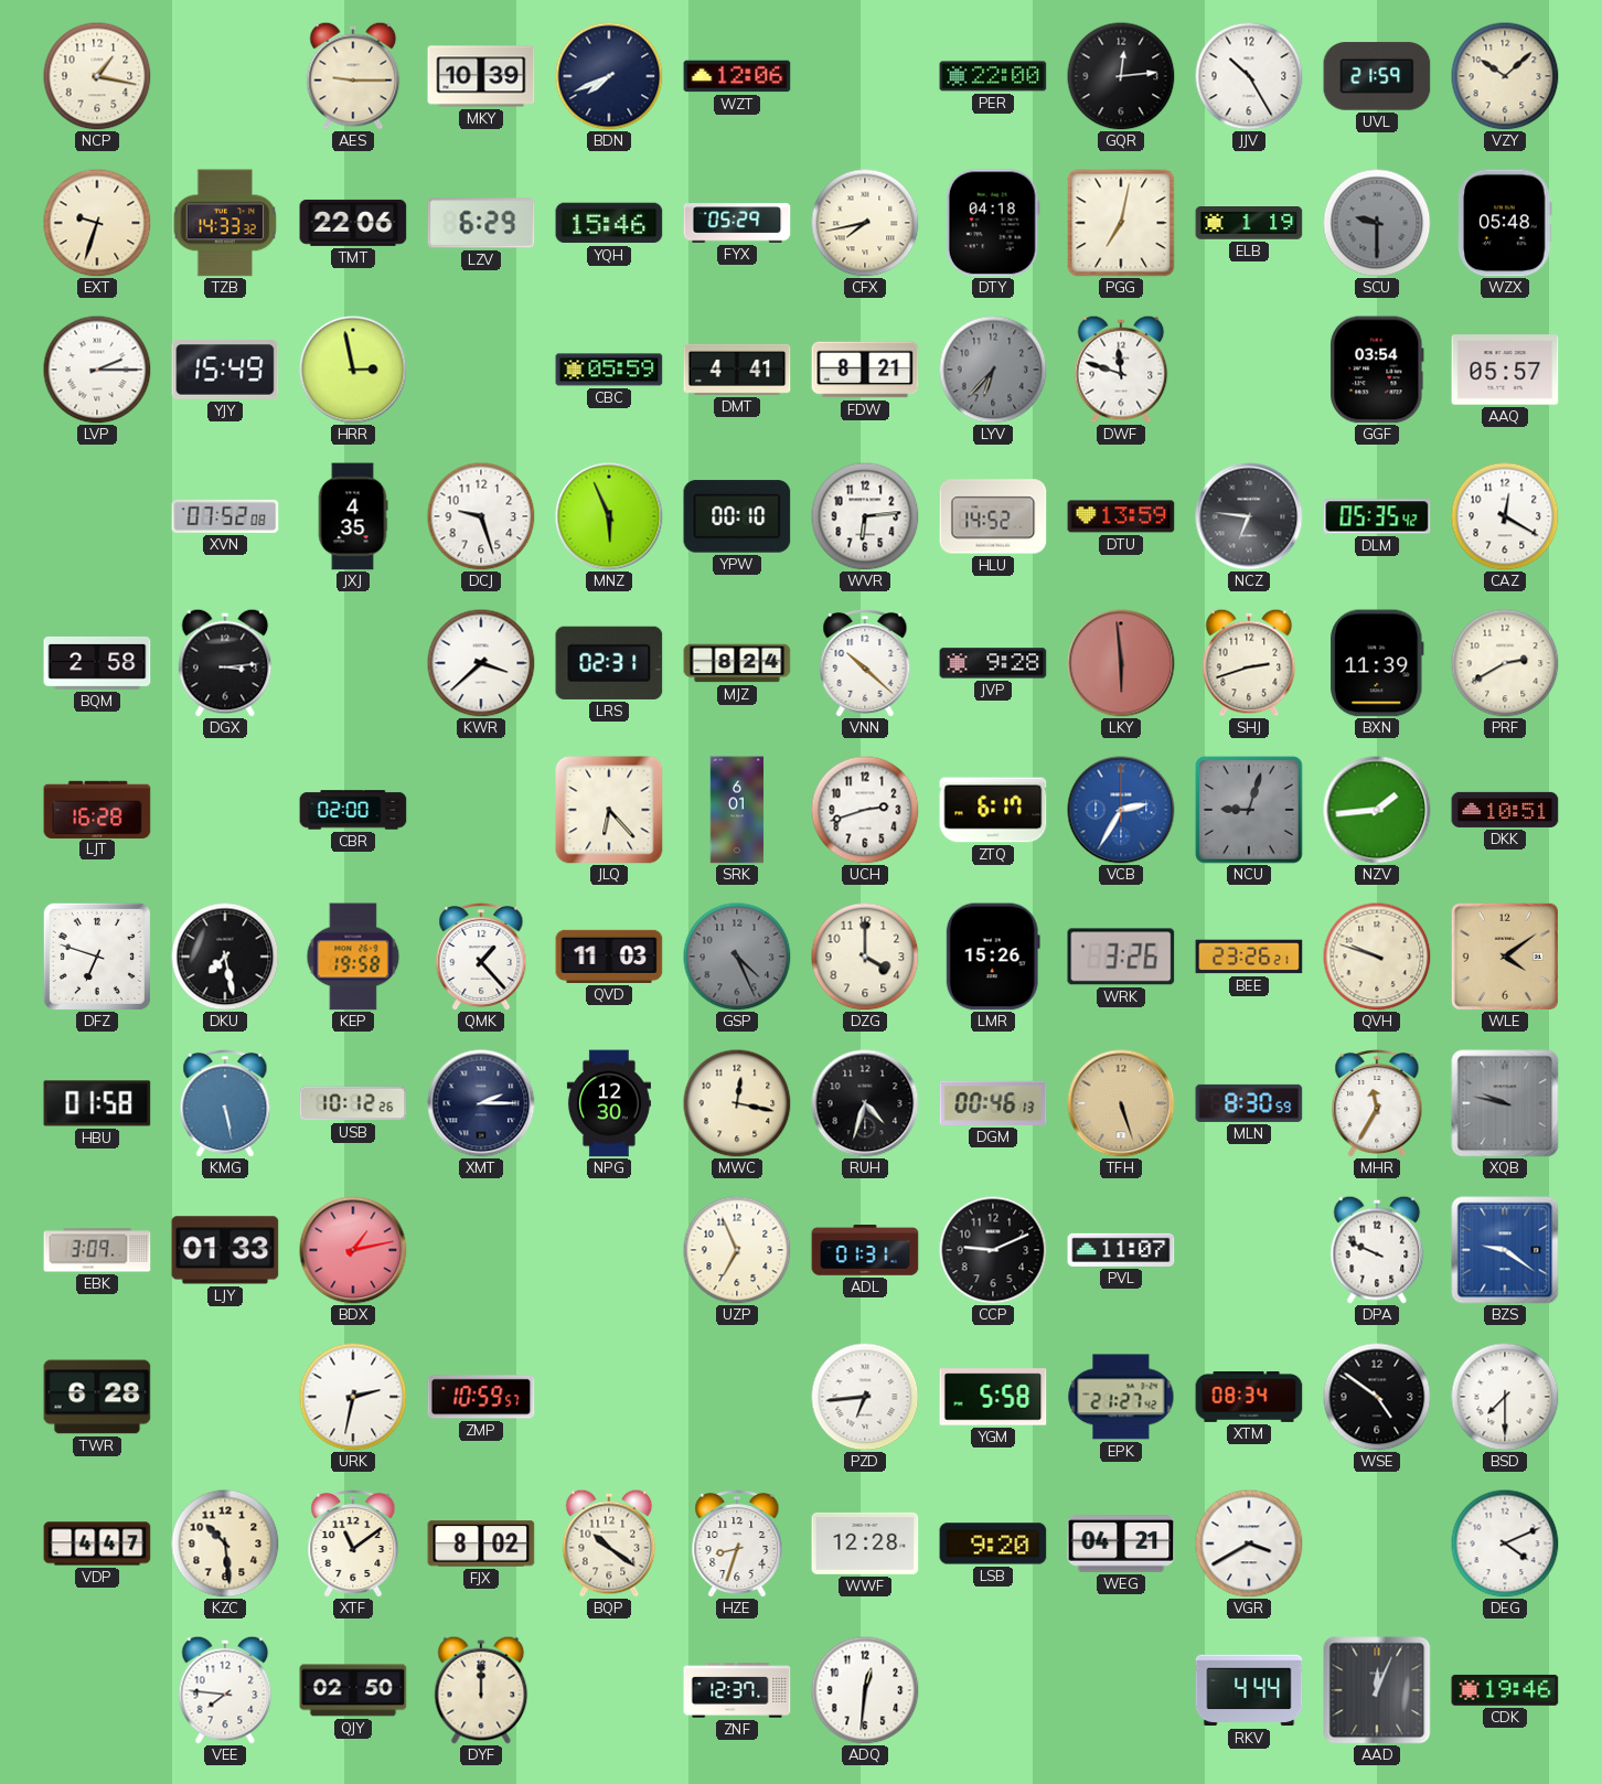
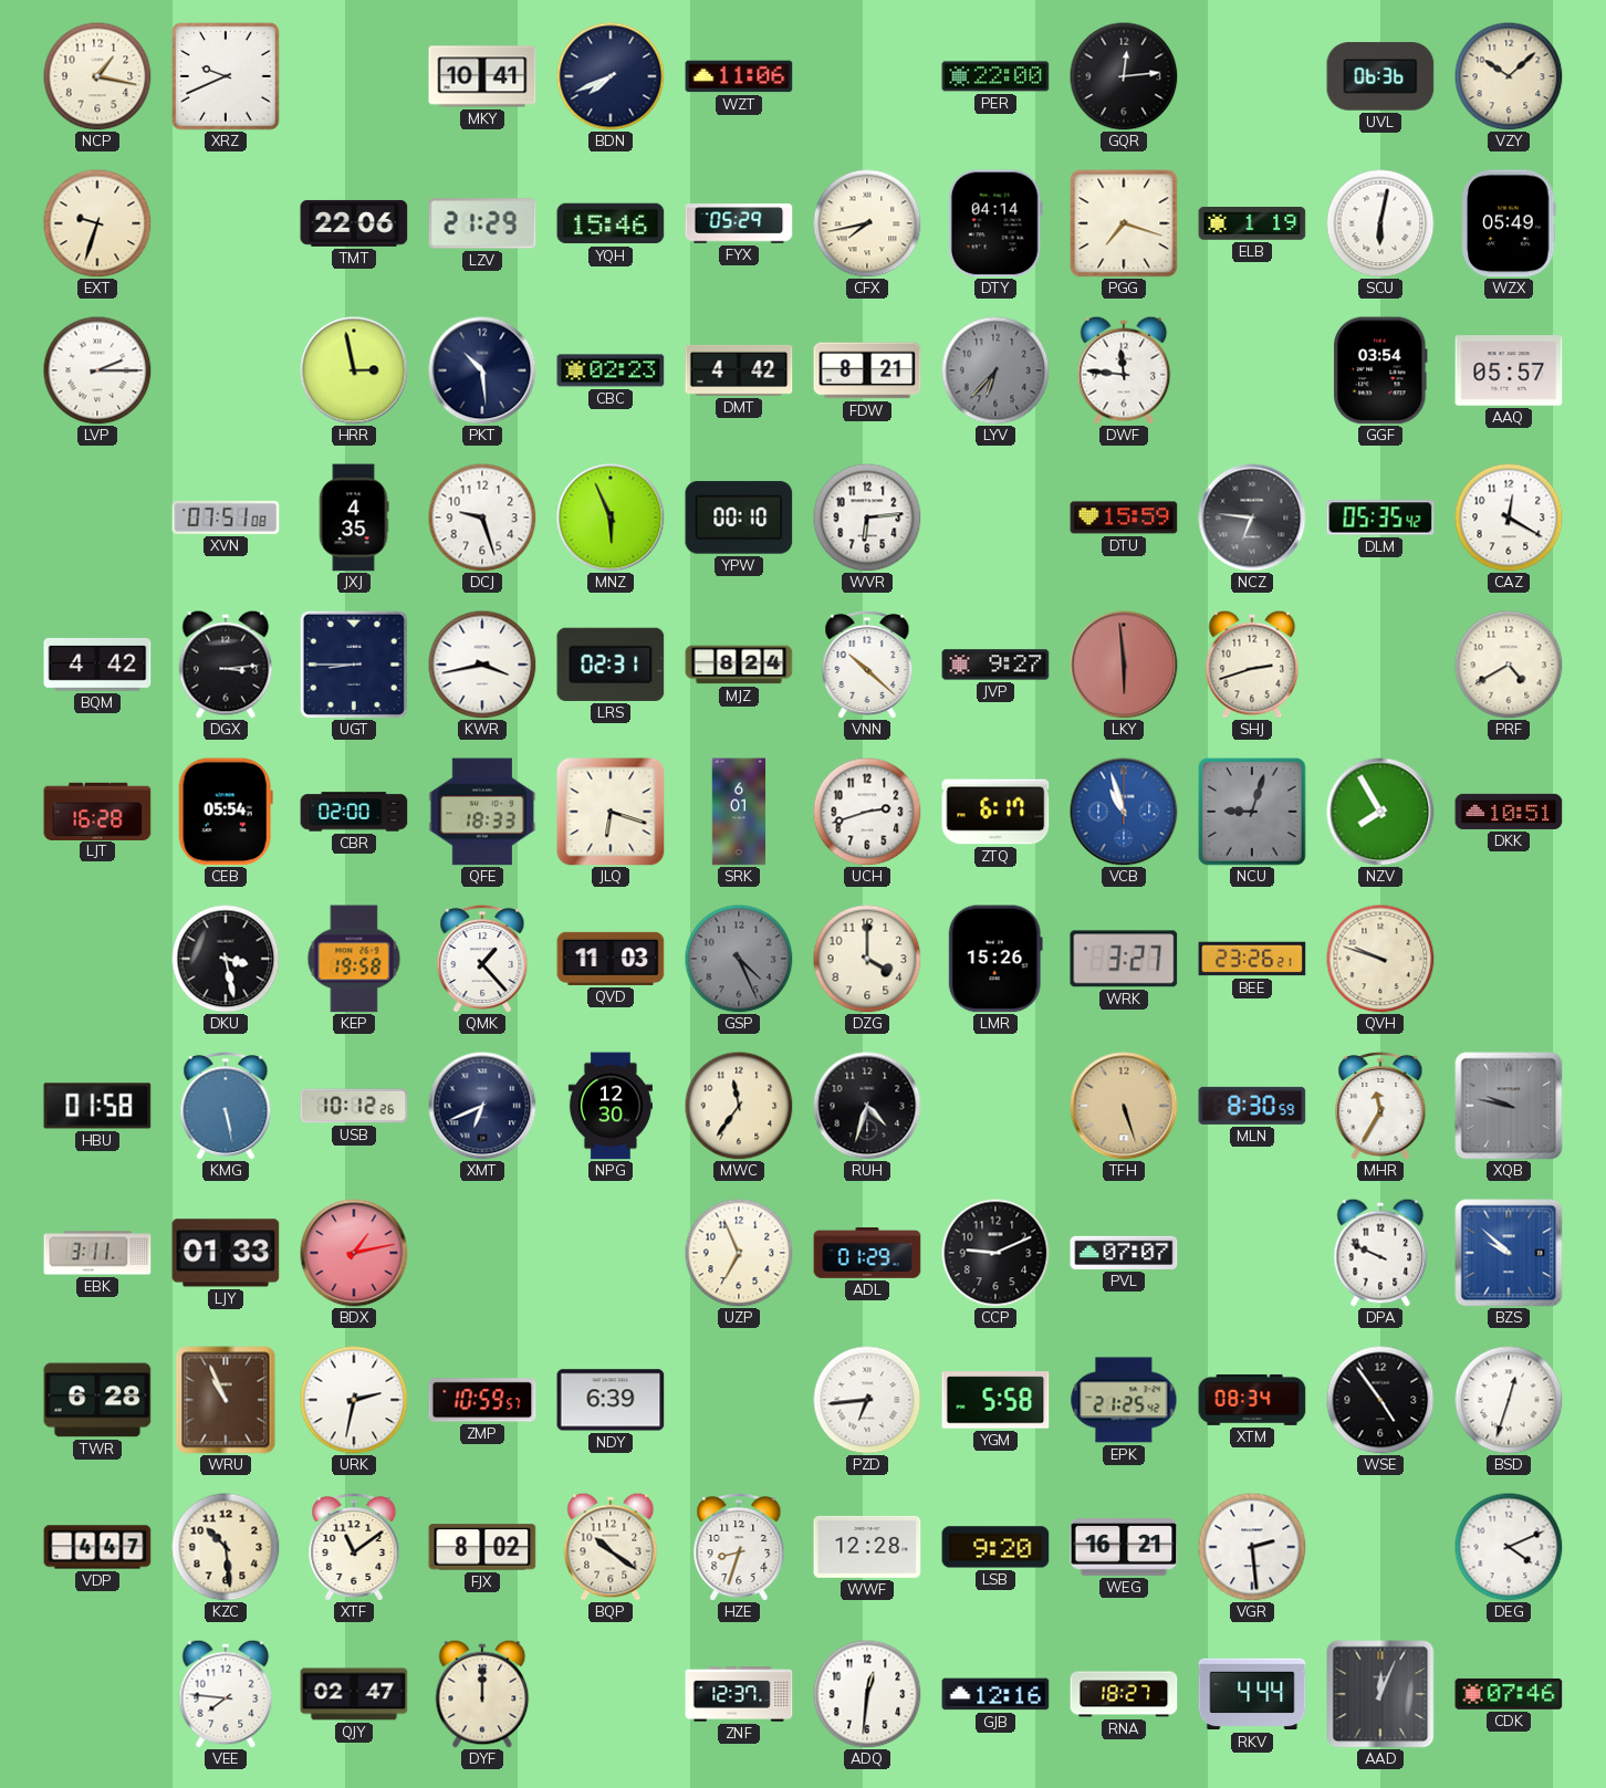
XRZ: none -> 9:41
AES: 9:15 -> none
MKY: 10:39 -> 10:41
WZT: 12:06 -> 11:06
JJV: 10:25 -> none
UVL: 21:59 -> 06:36
TZB: 14:33 -> none
LZV: 6:29 -> 21:29
DTY: 04:18 -> 04:14
PGG: 7:02 -> 7:18
SCU: 9:30 -> 6:02
SCU dial: grey -> white
WZX: 05:48 -> 05:49
YJY: 15:49 -> none
PKT: none -> 10:29
CBC: 05:59 -> 02:23
DMT: 4:41 -> 4:42
DWF: 11:48 -> 11:46
XVN: 07:52 -> 07:51
HLU: 14:52 -> none
DTU: 13:59 -> 15:59
BQM: 2:58 -> 4:42
UGT: none -> 8:45
KWR: 3:38 -> 3:43
JVP: 9:28 -> 9:27
BXN: 11:39 -> none
PRF: 2:40 -> 4:40
CEB: none -> 05:54
QFE: none -> 18:33
JLQ: 6:23 -> 6:18
VCB: 2:35 -> 10:57
NZV: 1:44 -> 7:55
DFZ: 6:48 -> none
DKU: 7:28 -> 3:28
WRK: 3:26 -> 3:27
WLE: 4:09 -> none
XMT: 2:15 -> 6:41
MWC: 12:17 -> 11:36
DGM: 00:46 -> none
EBK: 3:09 -> 3:11
ADL: 01:31 -> 01:29
PVL: 11:07 -> 07:07
BZS: 9:21 -> 9:52
WRU: none -> 10:56
NDY: none -> 6:39
EPK: 21:27 -> 21:25
WSE: 4:51 -> 4:54
BSD: 7:30 -> 12:33
WEG: 04:21 -> 16:21
VGR: 3:40 -> 2:29
QJY: 02:50 -> 02:47
GJB: none -> 12:16
RNA: none -> 18:27
CDK: 19:46 -> 07:46
